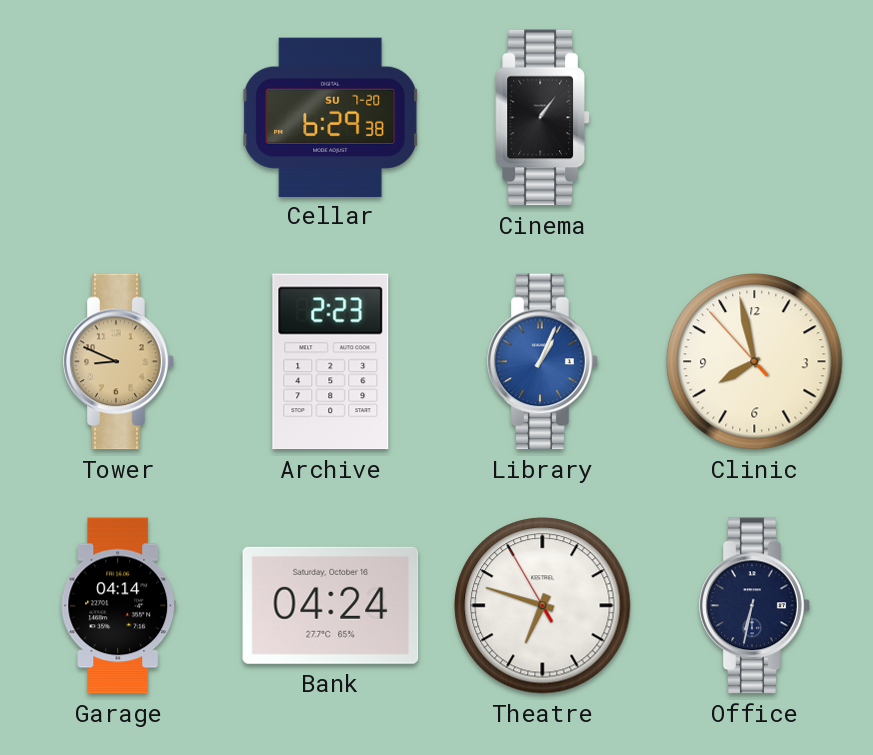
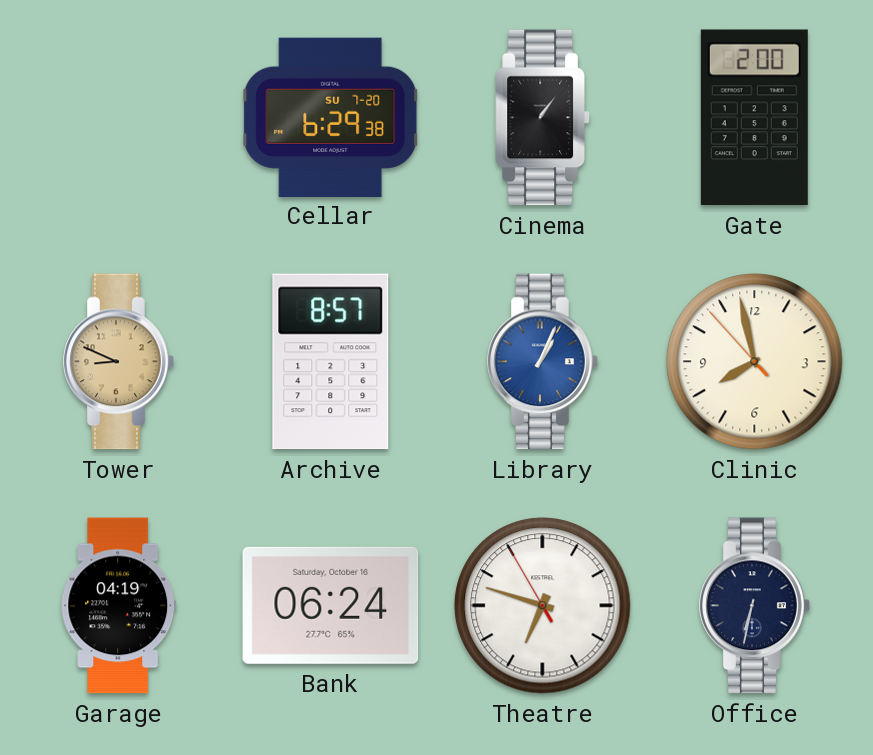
Gate: none -> 2:00
Archive: 2:23 -> 8:57
Garage: 04:14 -> 04:19
Bank: 04:24 -> 06:24
